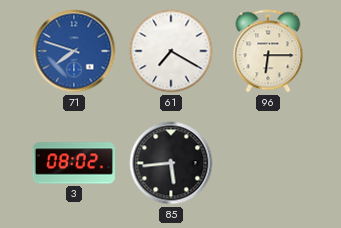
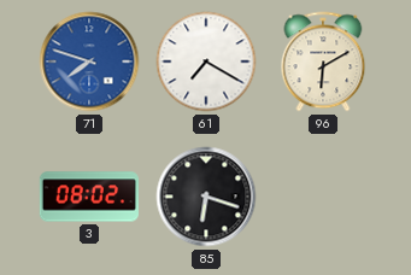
96: 6:15 -> 6:10
85: 5:44 -> 6:18
